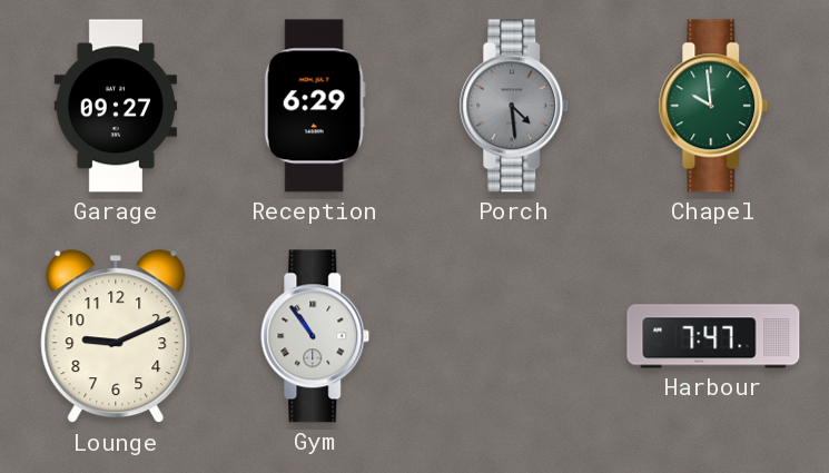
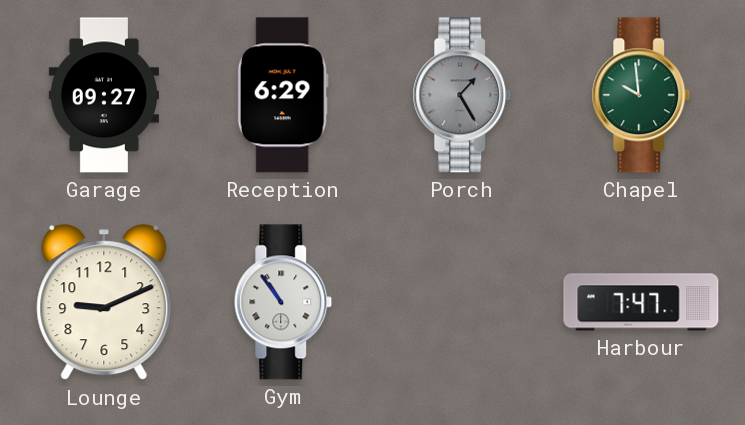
Porch: 4:29 -> 1:25
